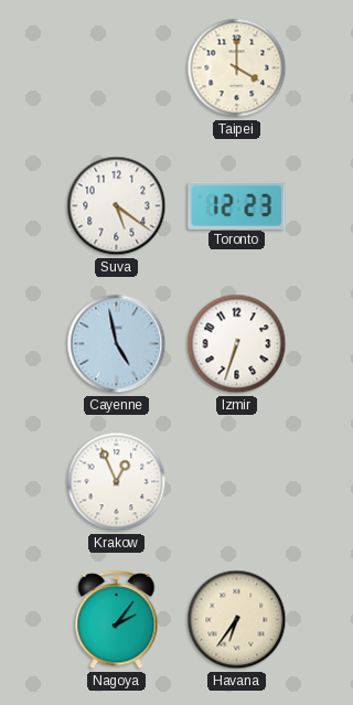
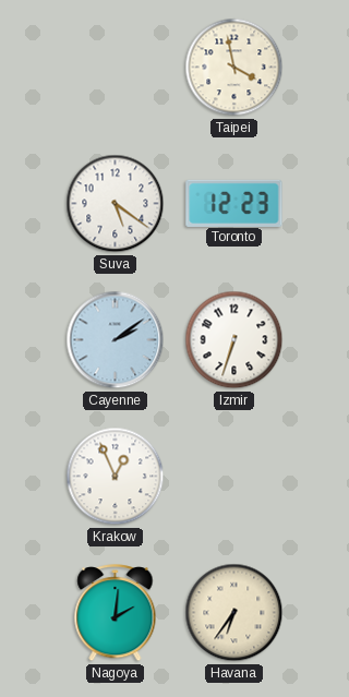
Taipei: 4:00 -> 3:58
Cayenne: 4:58 -> 2:09
Nagoya: 2:06 -> 2:01
